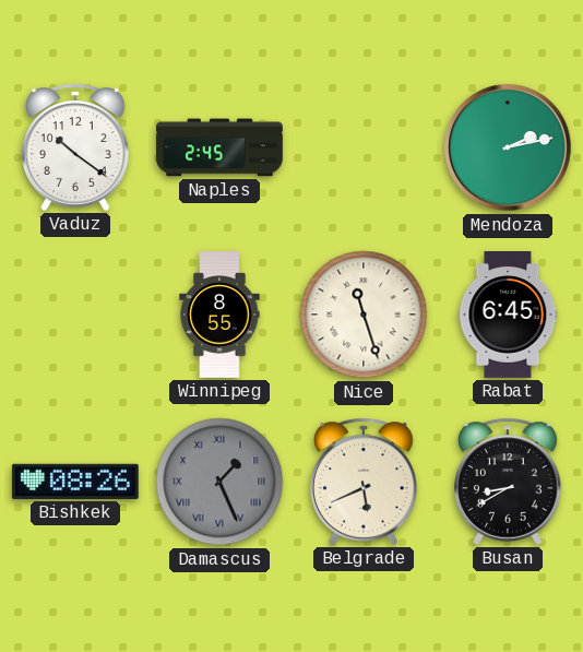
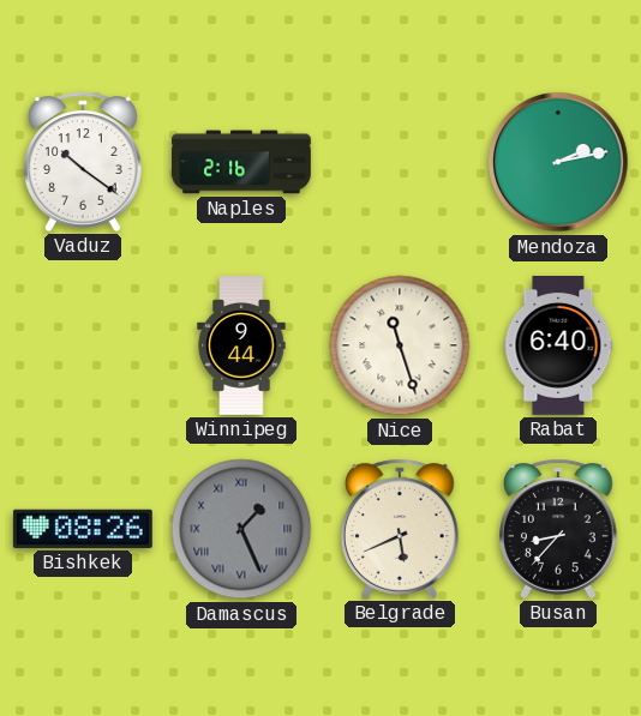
Naples: 2:45 -> 2:16
Winnipeg: 8:55 -> 9:44
Rabat: 6:45 -> 6:40
Busan: 8:40 -> 8:37
